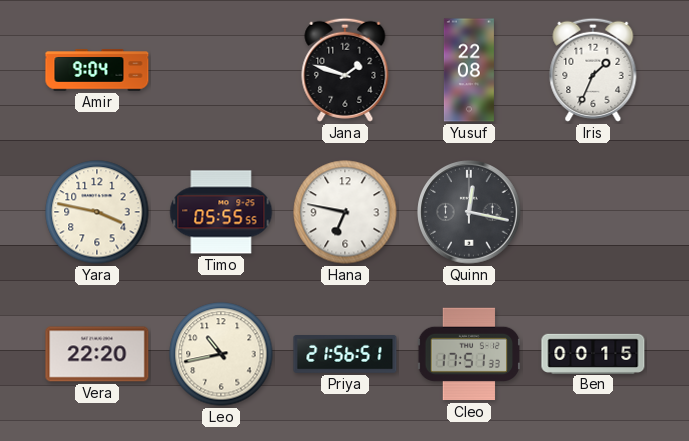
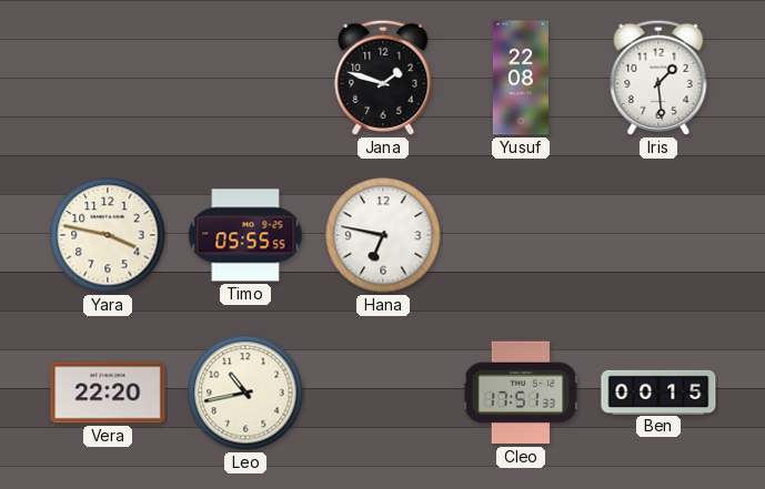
Amir: 9:04 -> none
Iris: 1:34 -> 1:29
Quinn: 12:17 -> none
Priya: 21:56 -> none
